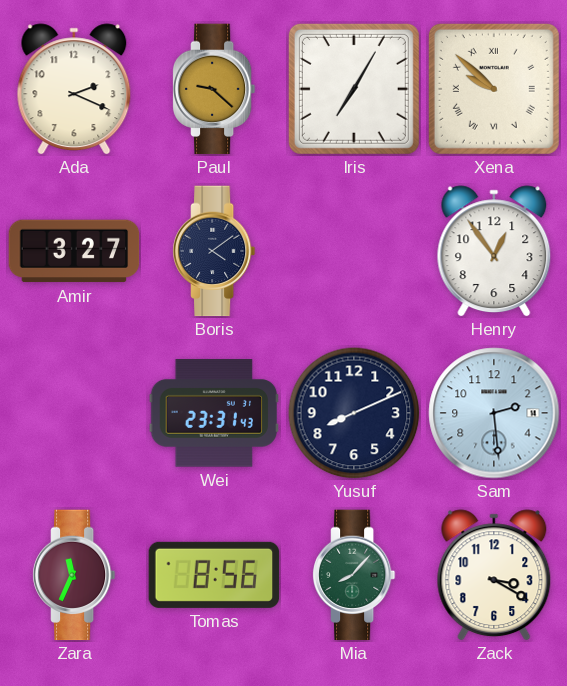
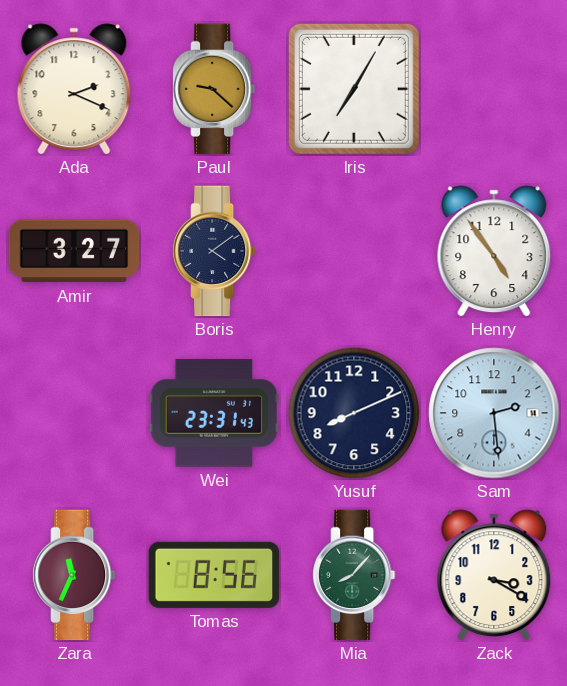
Xena: 9:52 -> none
Henry: 12:54 -> 4:54
